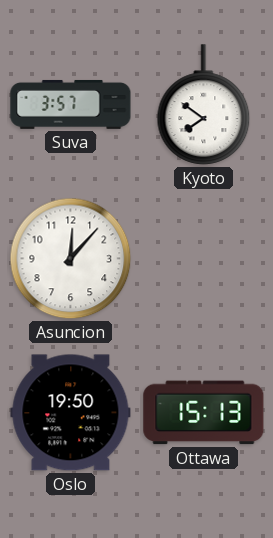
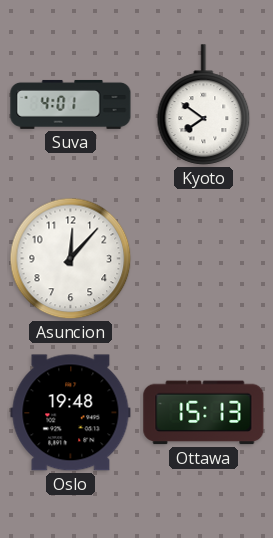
Suva: 3:57 -> 4:01
Oslo: 19:50 -> 19:48
